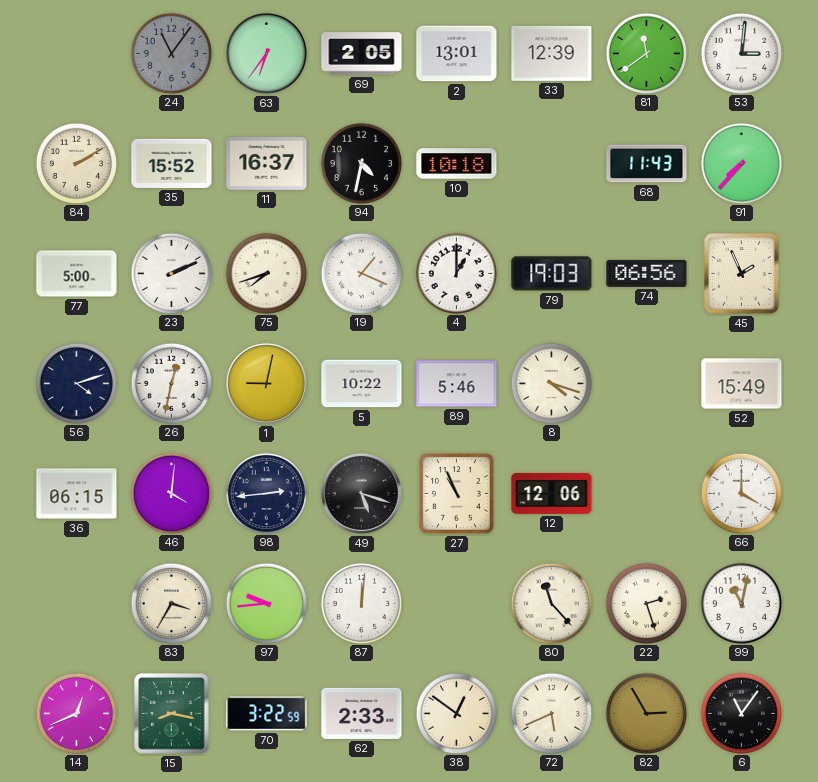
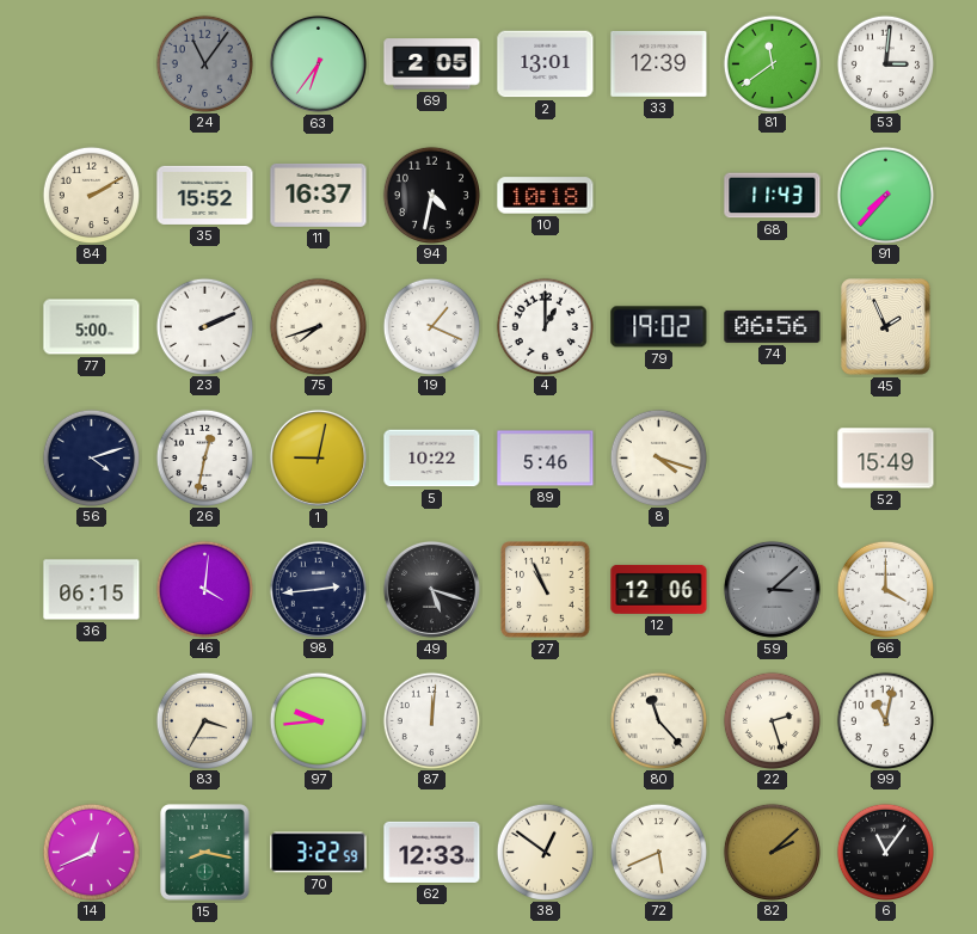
79: 19:03 -> 19:02
59: none -> 3:08
62: 2:33 -> 12:33
82: 2:55 -> 2:08
